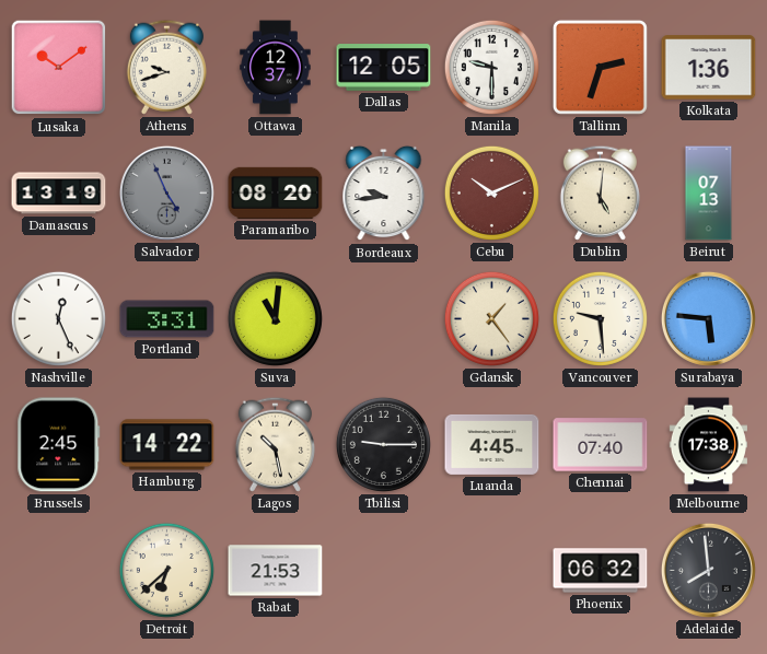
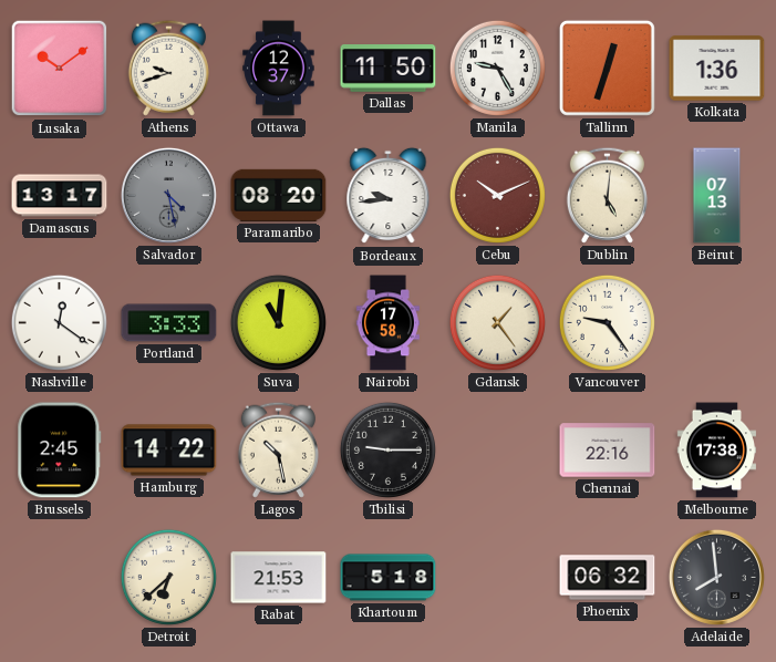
Dallas: 12:05 -> 11:50
Manila: 9:30 -> 9:25
Tallinn: 2:33 -> 12:33
Damascus: 13:19 -> 13:17
Salvador: 4:56 -> 4:28
Nashville: 12:26 -> 12:21
Portland: 3:31 -> 3:33
Nairobi: none -> 17:58
Vancouver: 9:29 -> 9:24
Surabaya: 5:46 -> none
Luanda: 4:45 -> none
Chennai: 07:40 -> 22:16
Khartoum: none -> 5:18
